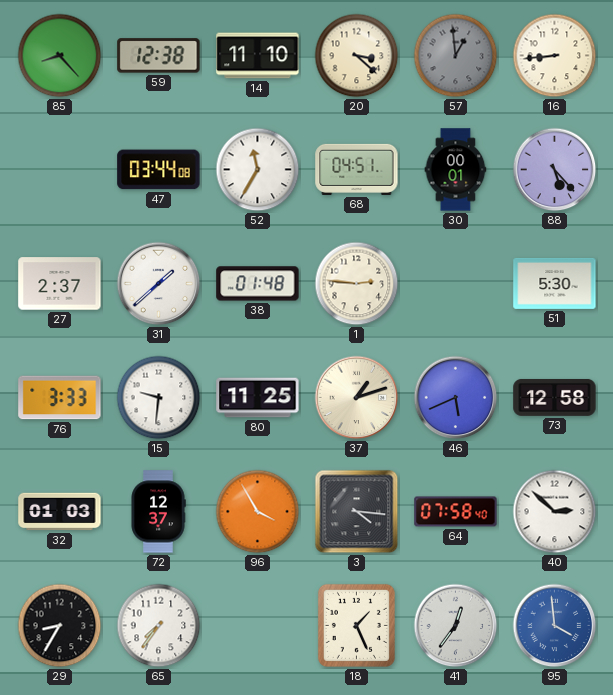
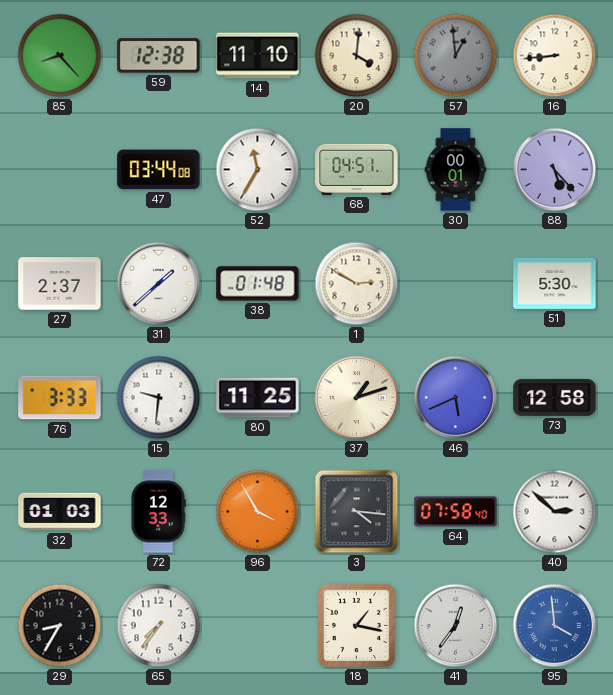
20: 3:22 -> 4:01
1: 2:46 -> 2:50
72: 12:37 -> 12:33
18: 1:26 -> 1:17
